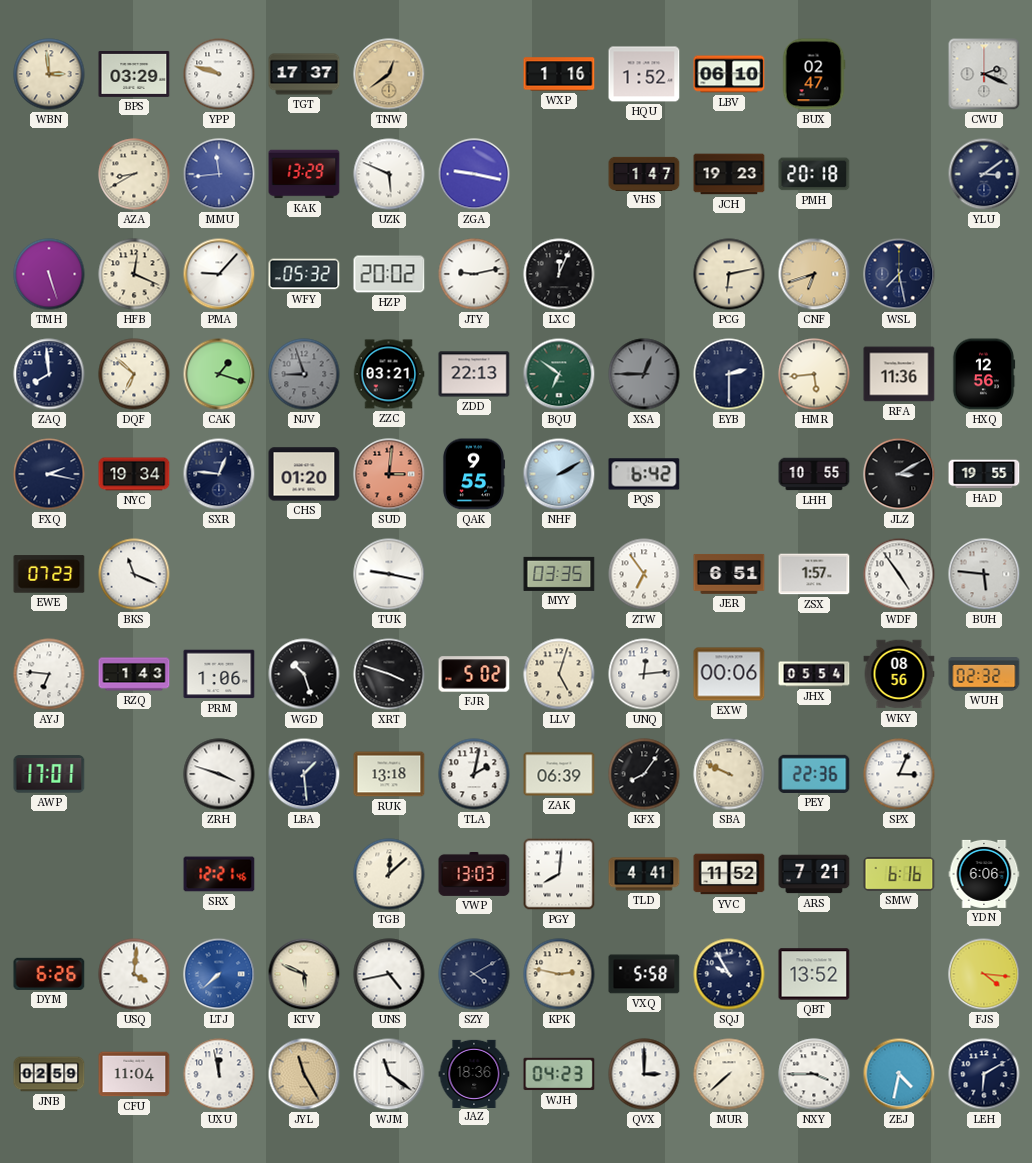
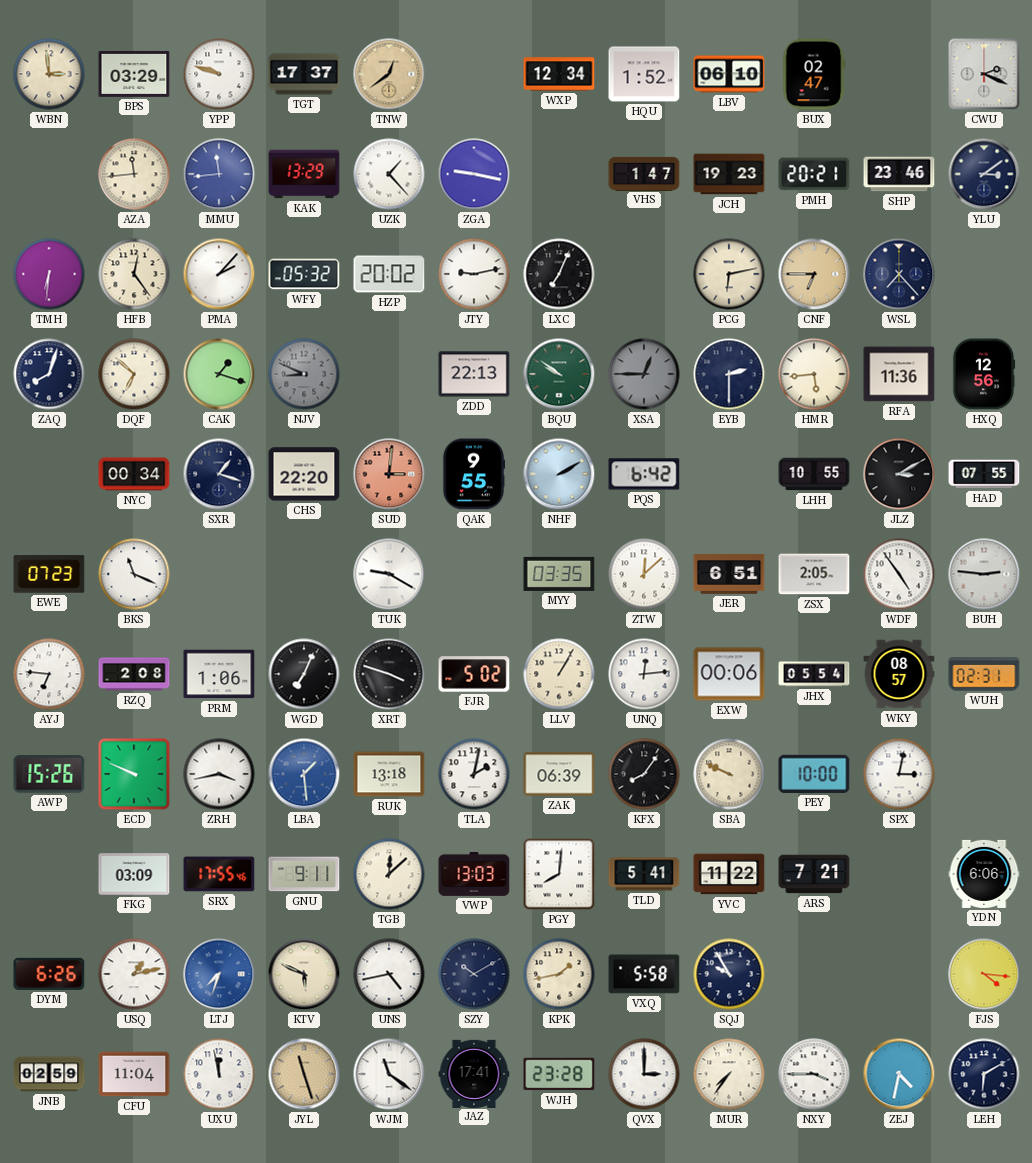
WXP: 1:16 -> 12:34
AZA: 8:40 -> 11:44
UZK: 5:49 -> 1:23
PMH: 20:18 -> 20:21
SHP: none -> 23:46
TMH: 5:27 -> 6:31
HFB: 12:19 -> 12:24
PMA: 9:07 -> 2:07
LXC: 12:04 -> 7:04
CNF: 6:42 -> 6:45
WSL: 7:28 -> 7:23
ZAQ: 7:59 -> 8:03
NJV: 8:57 -> 8:49
ZZC: 03:21 -> none
BQU: 6:51 -> 9:51
FXQ: 2:17 -> none
NYC: 19:34 -> 00:34
SXR: 12:46 -> 1:18
CHS: 01:20 -> 22:20
HAD: 19:55 -> 07:55
TUK: 9:17 -> 9:20
ZTW: 6:54 -> 12:08
ZSX: 1:57 -> 2:05
BUH: 5:46 -> 2:46
RZQ: 1:43 -> 2:08
WGD: 10:27 -> 7:04
LLV: 5:03 -> 1:05
WKY: 08:56 -> 08:57
WUH: 02:32 -> 02:31
AWP: 17:01 -> 15:26
ECD: none -> 9:49
ZRH: 3:48 -> 3:43
LBA dial: navy -> blue
PEY: 22:36 -> 10:00
SPX: 3:04 -> 3:02
FKG: none -> 03:09
SRX: 12:21 -> 17:55
GNU: none -> 9:11
TLD: 4:41 -> 5:41
YVC: 11:52 -> 11:22
SMW: 6:16 -> none
USQ: 4:01 -> 1:13
LTJ: 7:38 -> 7:33
SZY: 4:10 -> 10:10
KPK: 2:47 -> 1:43
QBT: 13:52 -> none
JYL: 11:25 -> 11:27
JAZ: 18:36 -> 17:41
WJH: 04:23 -> 23:28
MUR: 7:38 -> 7:36
